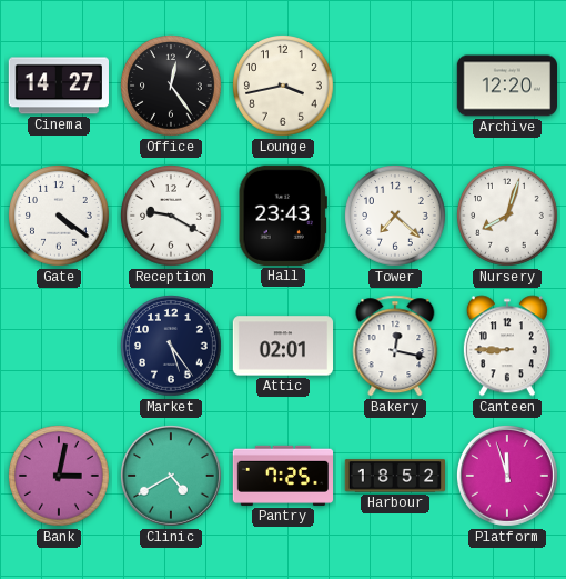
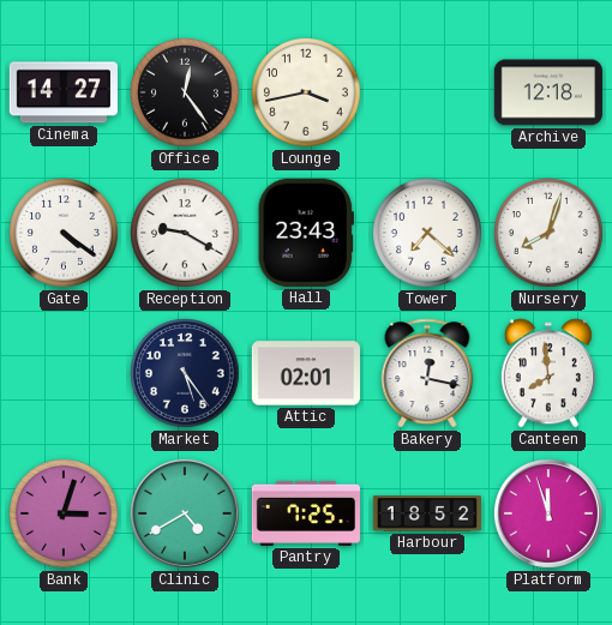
Archive: 12:20 -> 12:18
Canteen: 8:45 -> 7:59
Bank: 3:02 -> 3:03
